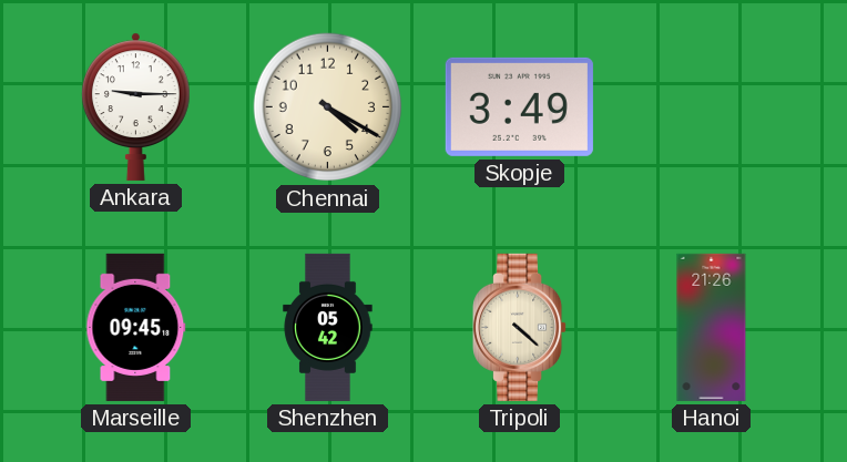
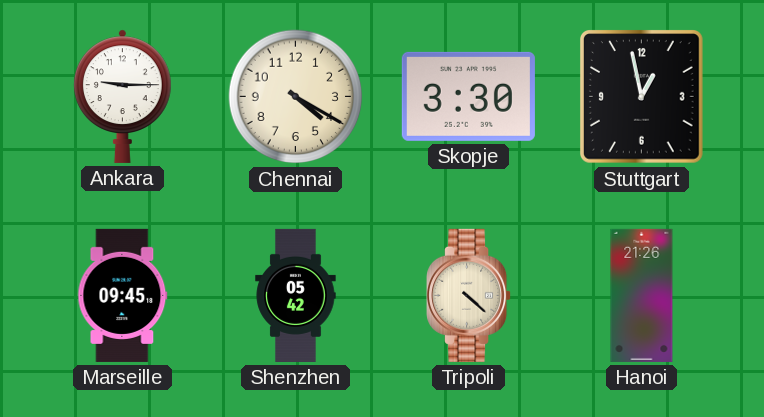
Skopje: 3:49 -> 3:30
Stuttgart: none -> 12:58
